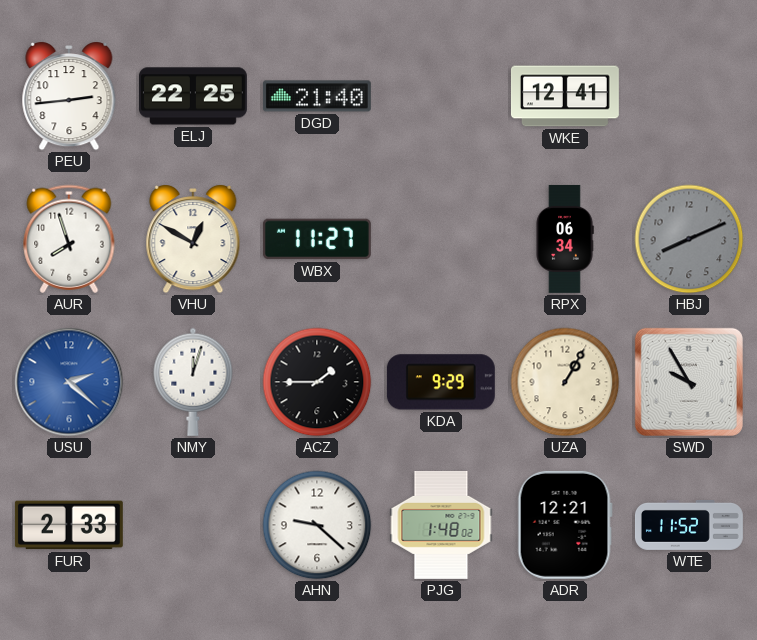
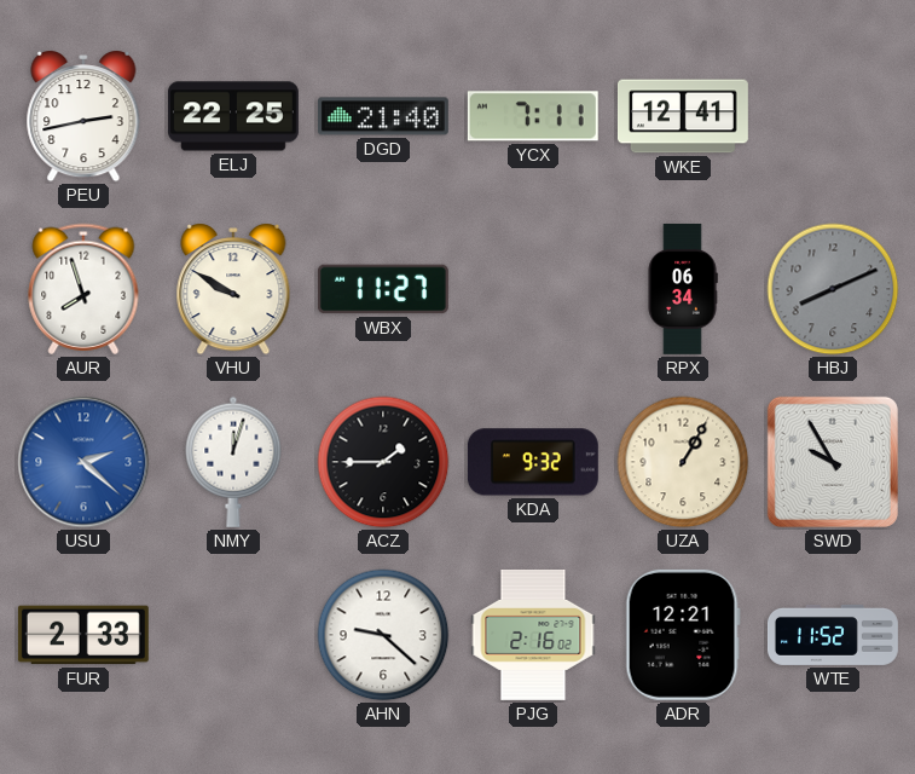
PEU: 2:44 -> 2:43
YCX: none -> 7:11
VHU: 12:50 -> 9:50
KDA: 9:29 -> 9:32
PJG: 1:48 -> 2:16
